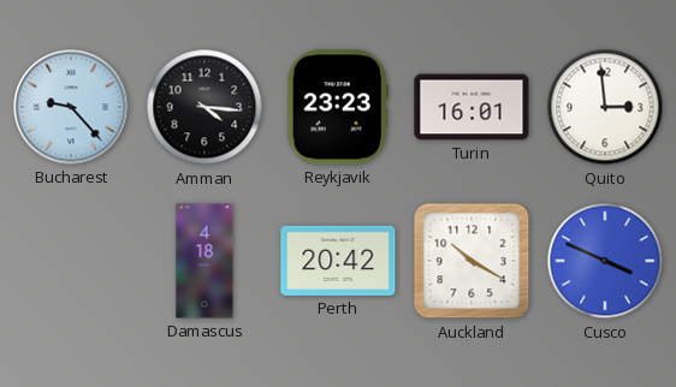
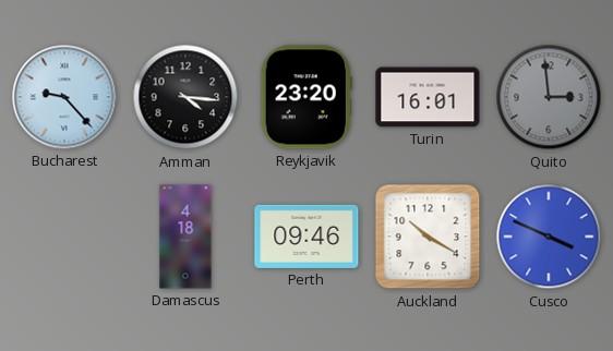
Reykjavik: 23:23 -> 23:20
Quito dial: white -> grey
Perth: 20:42 -> 09:46
